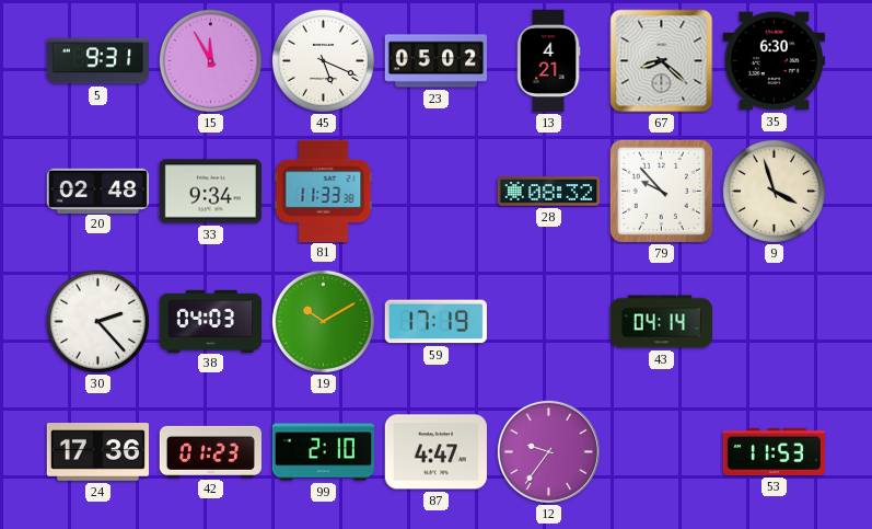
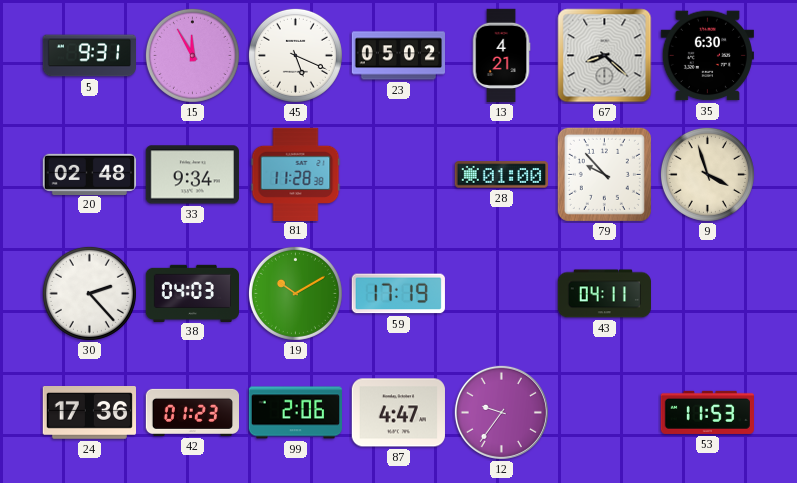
81: 11:33 -> 11:28
28: 08:32 -> 01:00
43: 04:14 -> 04:11
99: 2:10 -> 2:06
